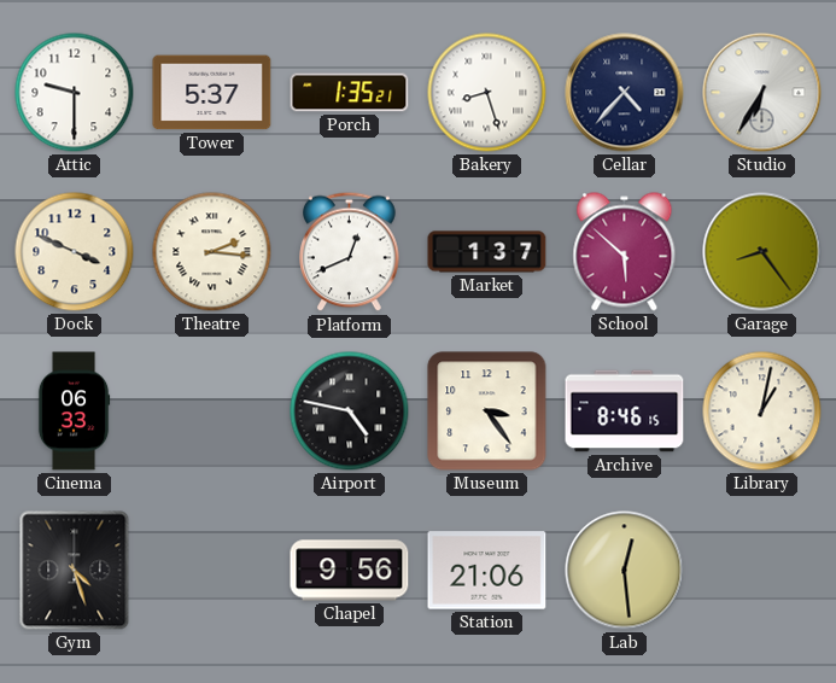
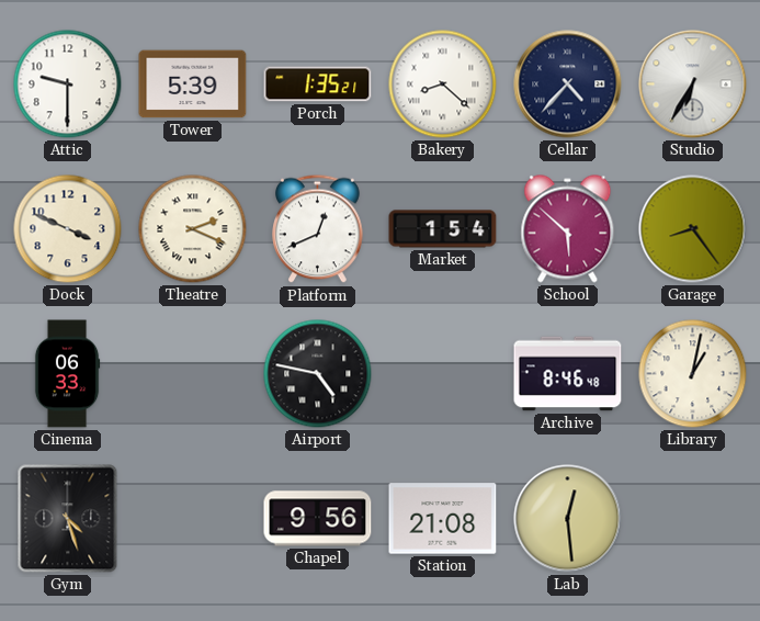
Tower: 5:37 -> 5:39
Bakery: 8:27 -> 8:22
Theatre: 2:16 -> 2:19
Market: 1:37 -> 1:54
Museum: 3:24 -> none
Archive: 8:46:15 -> 8:46:48
Station: 21:06 -> 21:08
